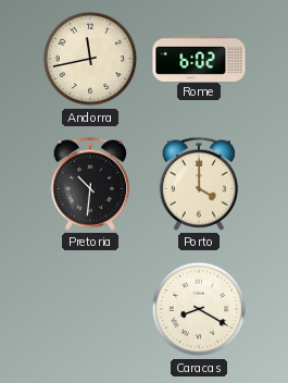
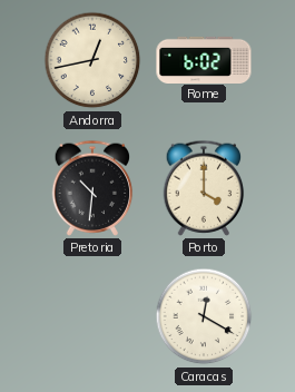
Andorra: 11:43 -> 12:43
Caracas: 8:20 -> 12:20
